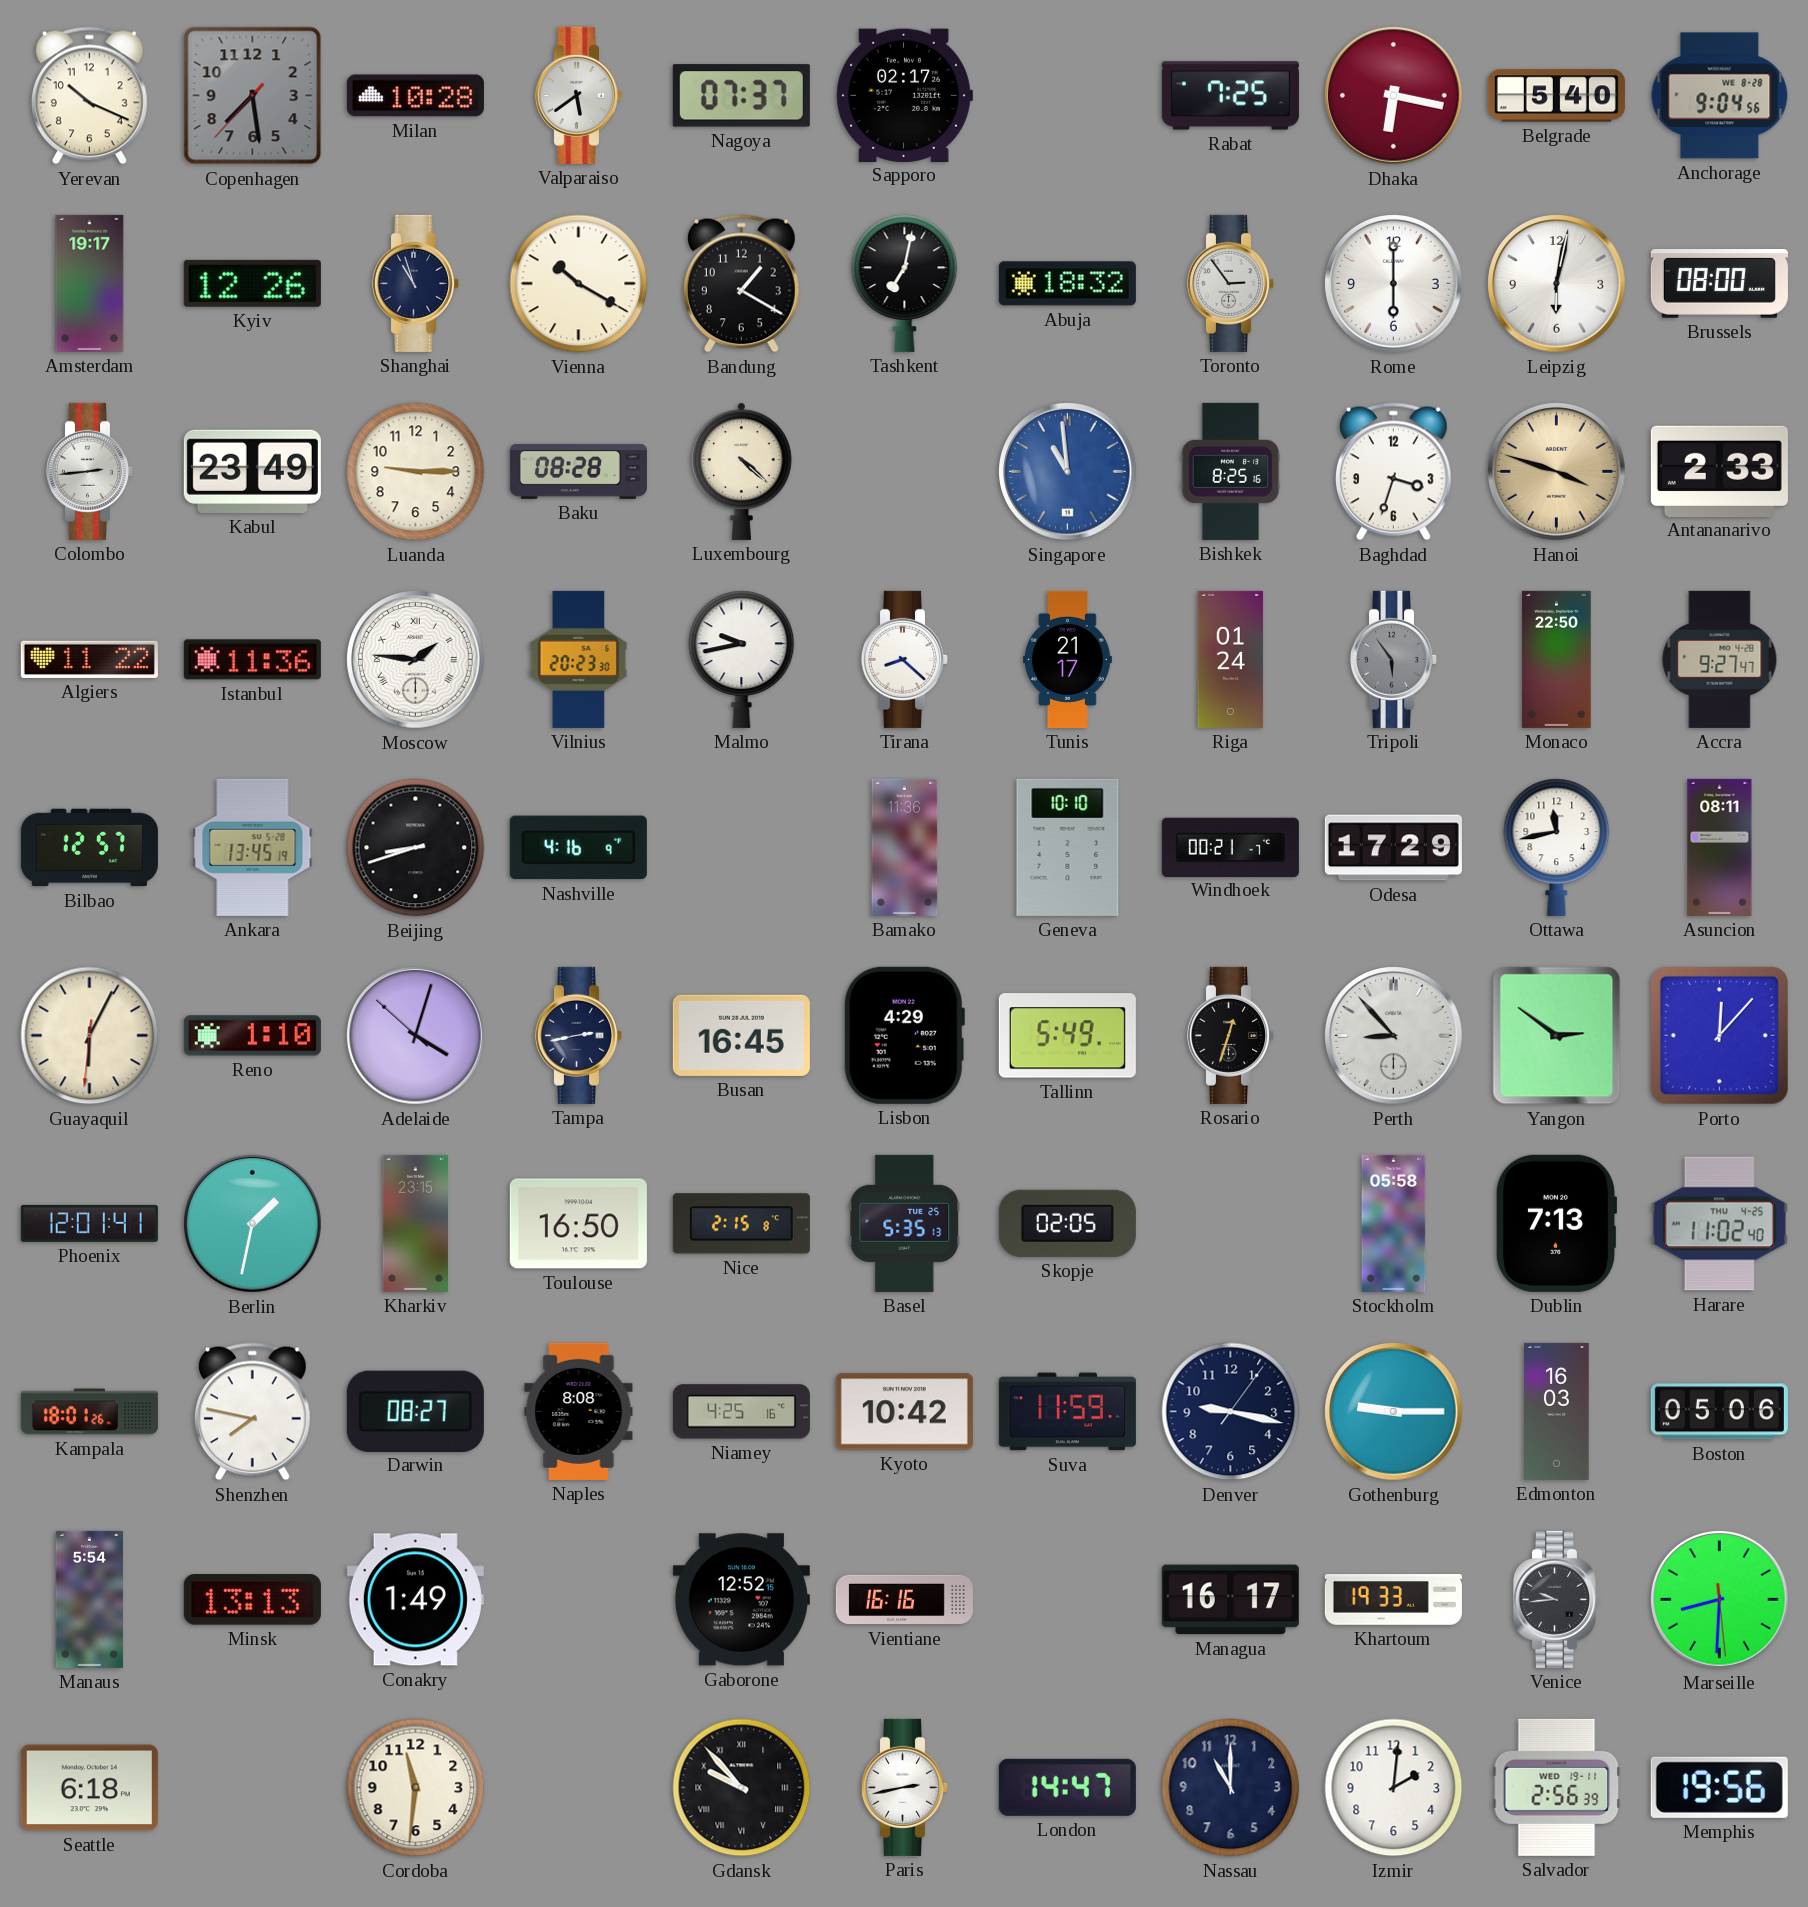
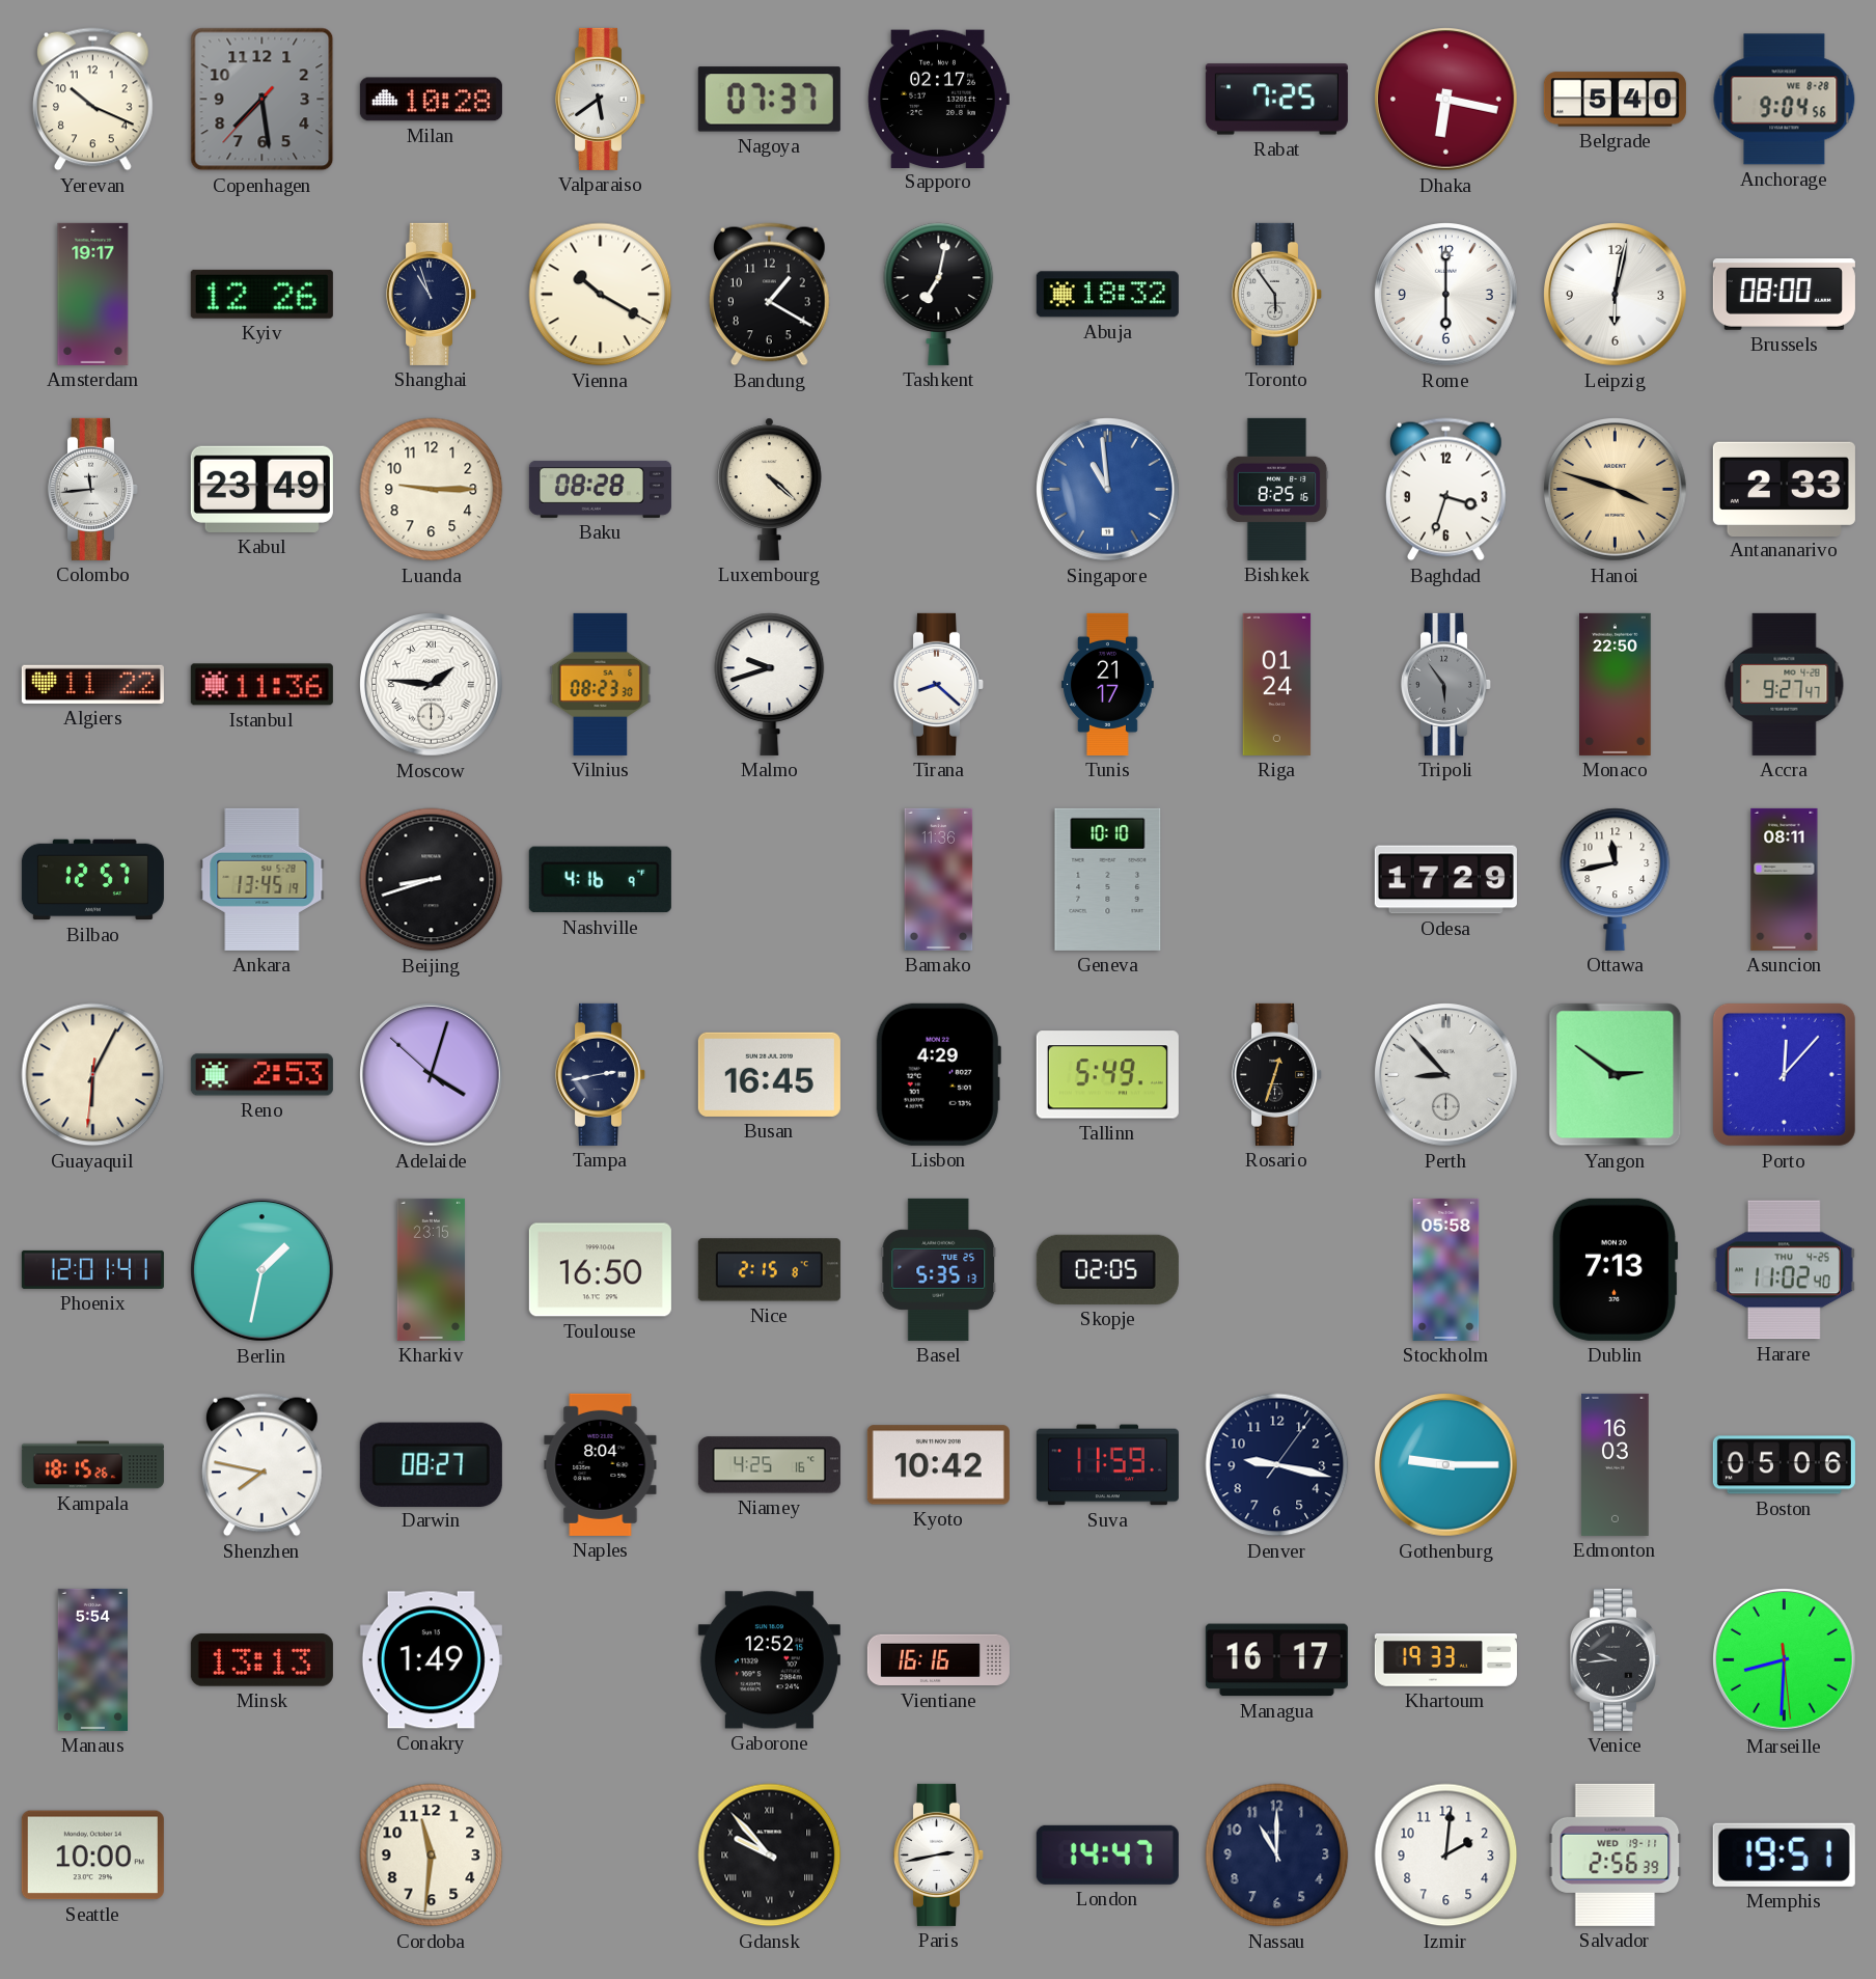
Toronto: 2:54 -> 5:54
Colombo: 2:44 -> 11:44
Vilnius: 20:23 -> 08:23
Malmo: 9:43 -> 9:42
Windhoek: 00:21 -> none
Reno: 1:10 -> 2:53
Kampala: 18:01 -> 18:15
Naples: 8:08 -> 8:04
Seattle: 6:18 -> 10:00
Memphis: 19:56 -> 19:51
